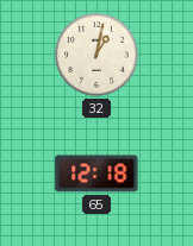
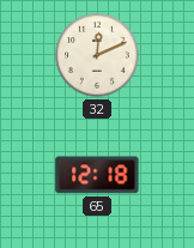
32: 1:02 -> 12:11
